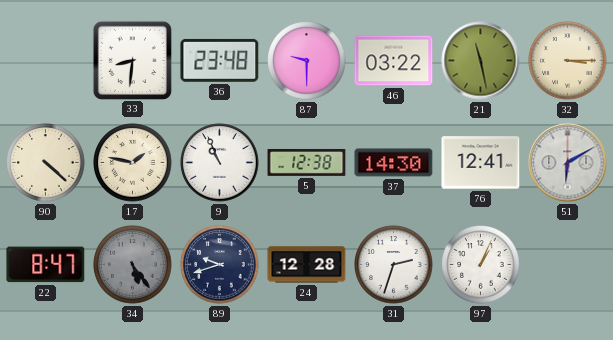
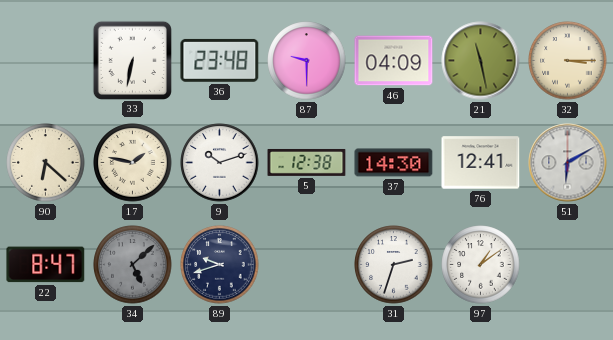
33: 8:31 -> 6:32
46: 03:22 -> 04:09
90: 4:22 -> 6:22
9: 10:56 -> 10:12
34: 5:24 -> 5:08
24: 12:28 -> none
97: 1:04 -> 1:09
